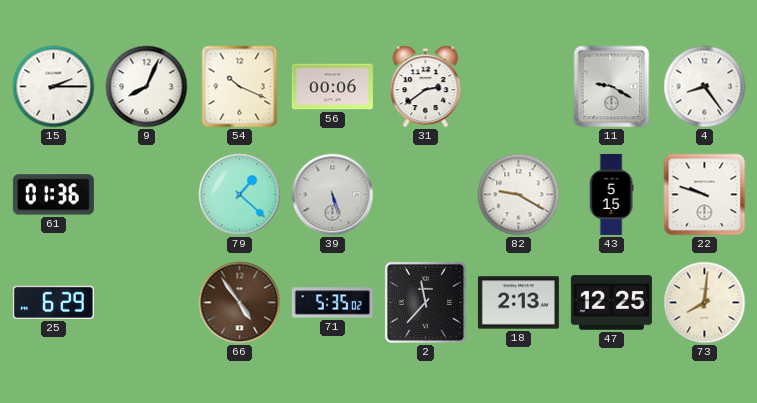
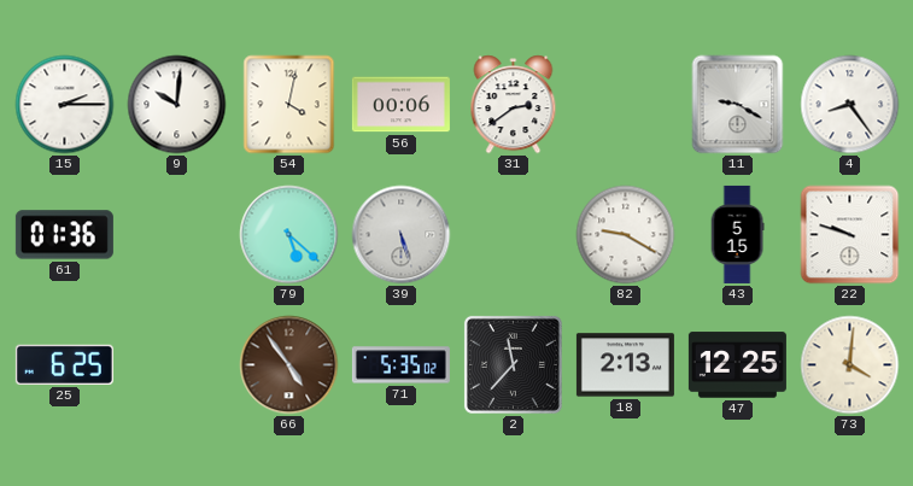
9: 8:04 -> 10:01
54: 10:19 -> 4:02
79: 1:22 -> 5:22
25: 6:29 -> 6:25
73: 8:01 -> 4:01
